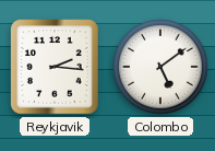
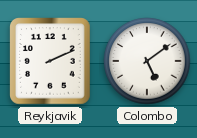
Reykjavik: 2:16 -> 2:11
